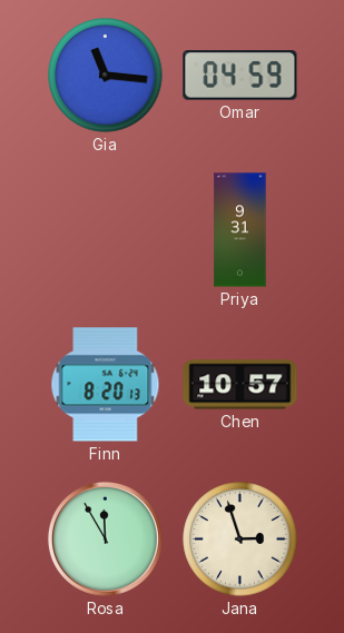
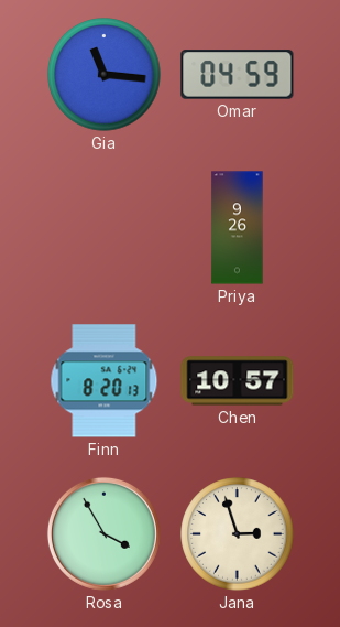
Priya: 9:31 -> 9:26
Rosa: 11:55 -> 3:55
